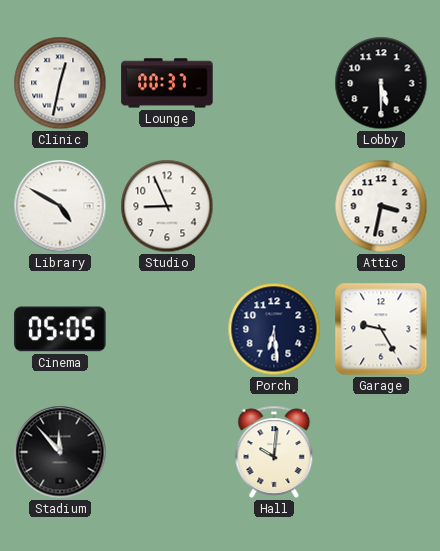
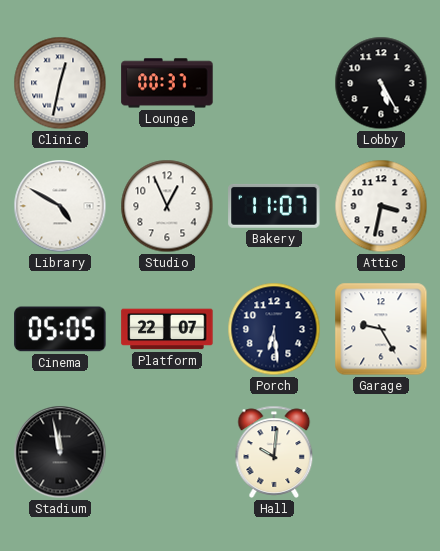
Lobby: 5:30 -> 5:25
Studio: 8:56 -> 12:56
Bakery: none -> 11:07
Platform: none -> 22:07
Stadium: 11:53 -> 11:58
